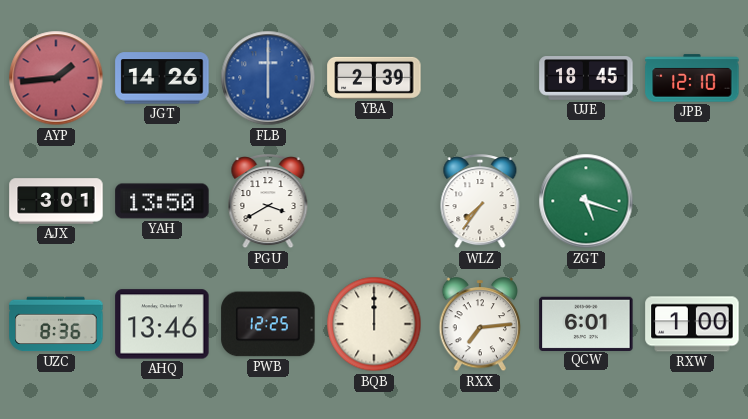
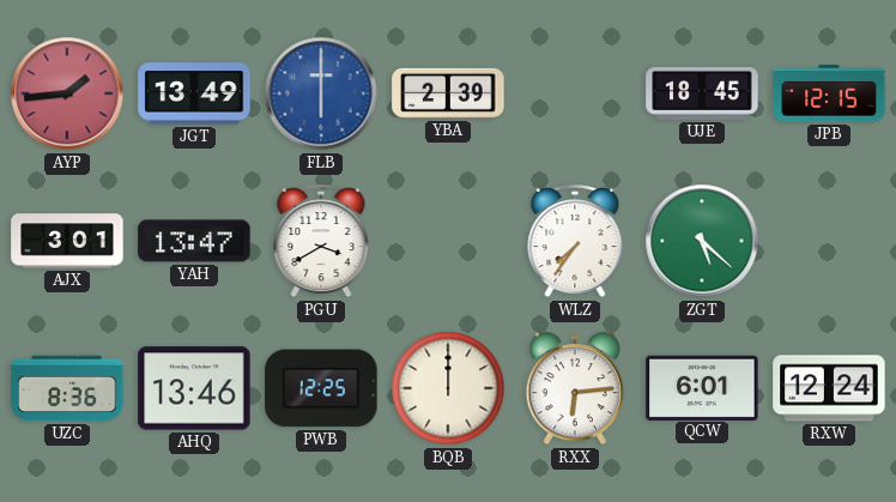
JGT: 14:26 -> 13:49
JPB: 12:10 -> 12:15
YAH: 13:50 -> 13:47
ZGT: 5:18 -> 5:22
RXX: 7:14 -> 6:14
RXW: 1:00 -> 12:24
